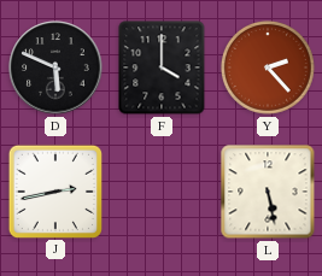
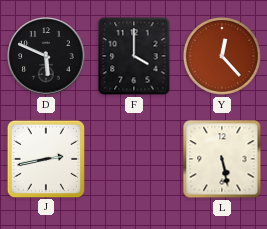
Y: 2:23 -> 12:23
